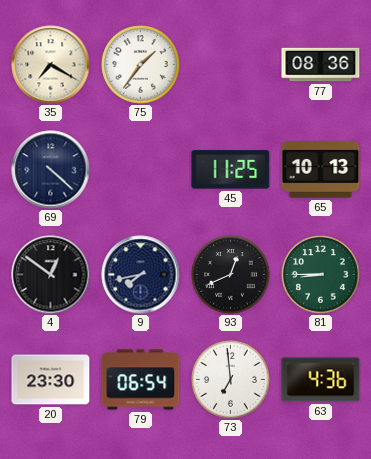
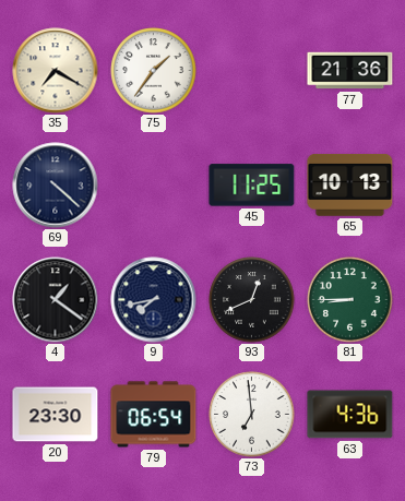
77: 08:36 -> 21:36
4: 12:51 -> 1:21
